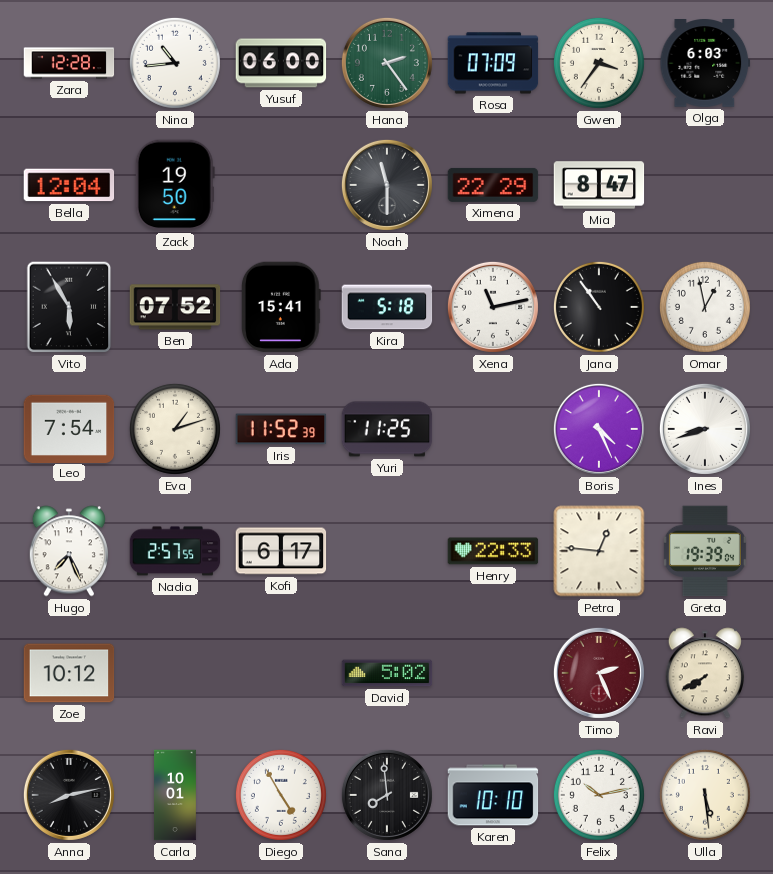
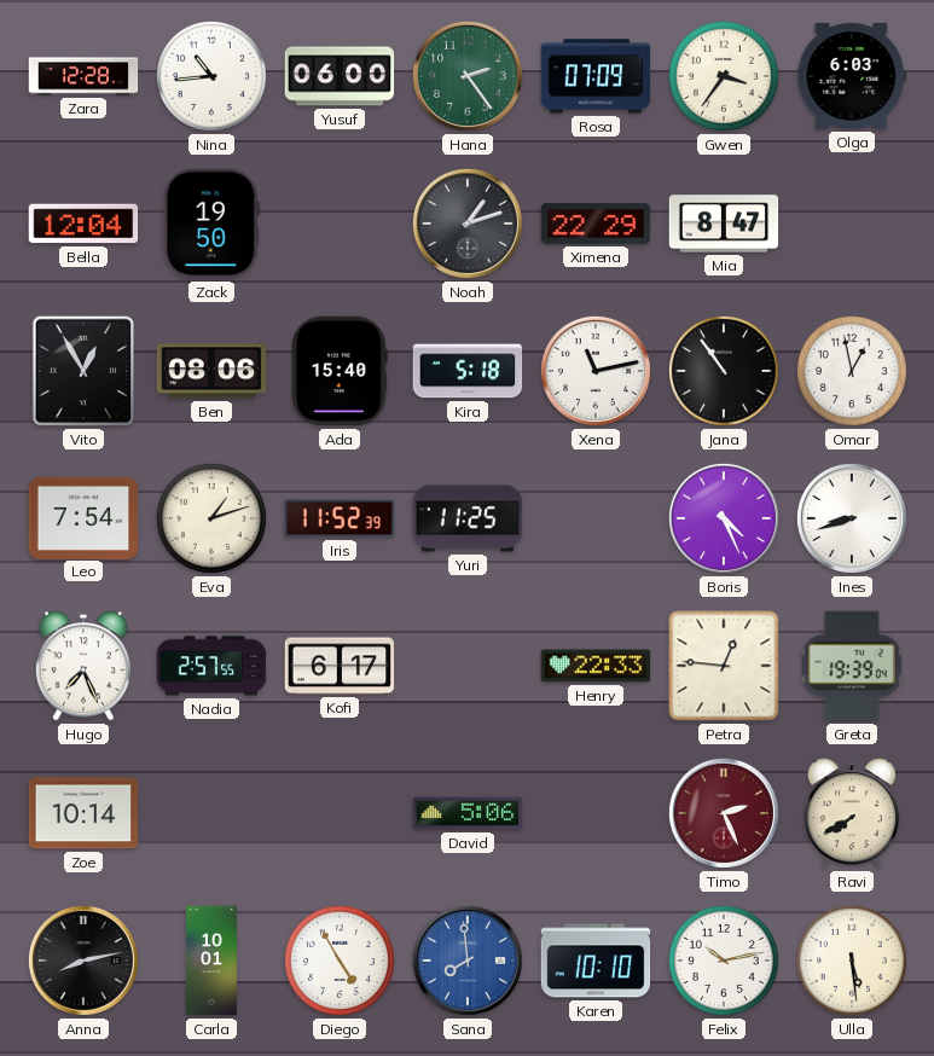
Noah: 11:30 -> 1:12
Vito: 5:55 -> 12:55
Ben: 07:52 -> 08:06
Ada: 15:41 -> 15:40
Zoe: 10:12 -> 10:14
David: 5:02 -> 5:06
Sana dial: black -> blue
